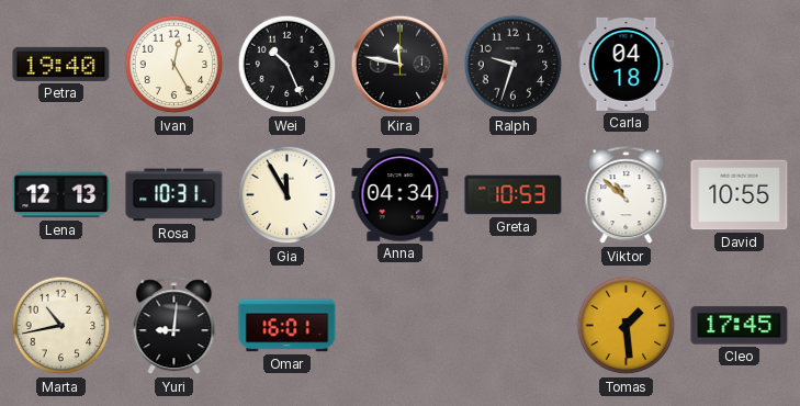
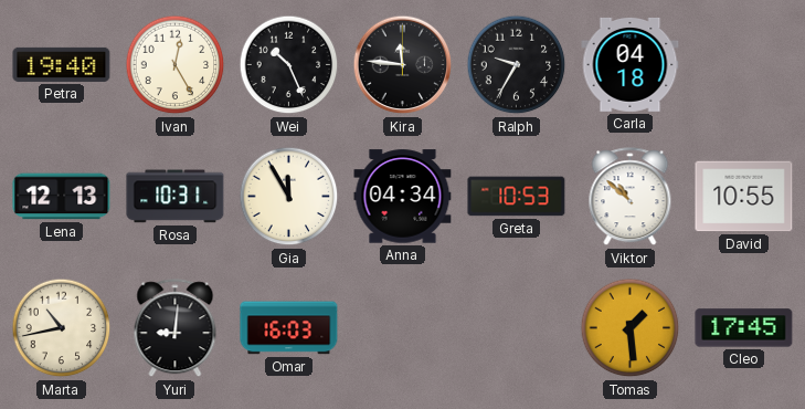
Kira: 11:47 -> 11:46
Ralph: 9:33 -> 9:35
Omar: 16:01 -> 16:03
